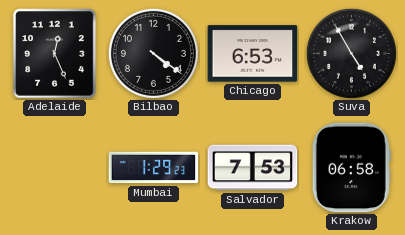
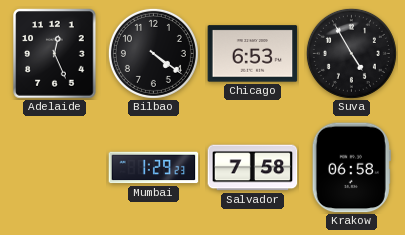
Salvador: 7:53 -> 7:58
